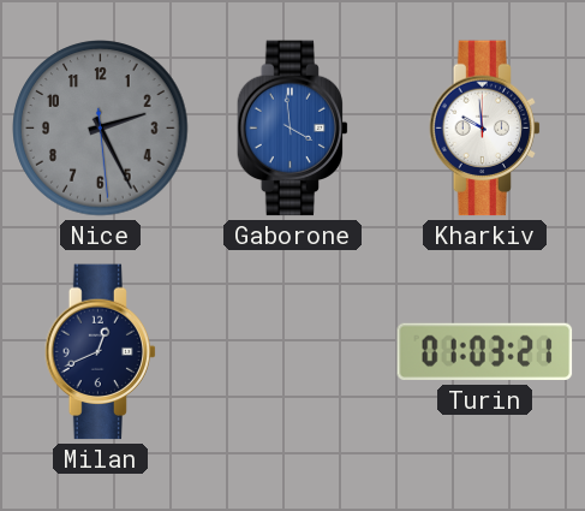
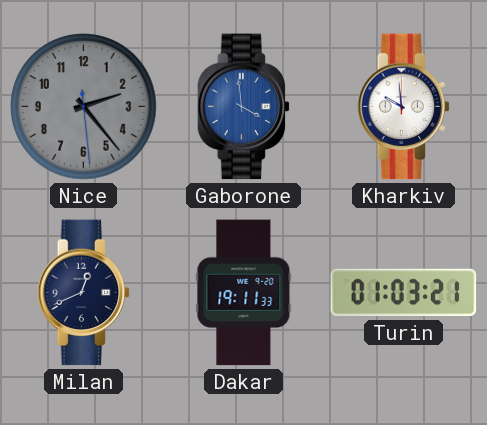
Nice: 2:25 -> 2:23
Dakar: none -> 19:11
